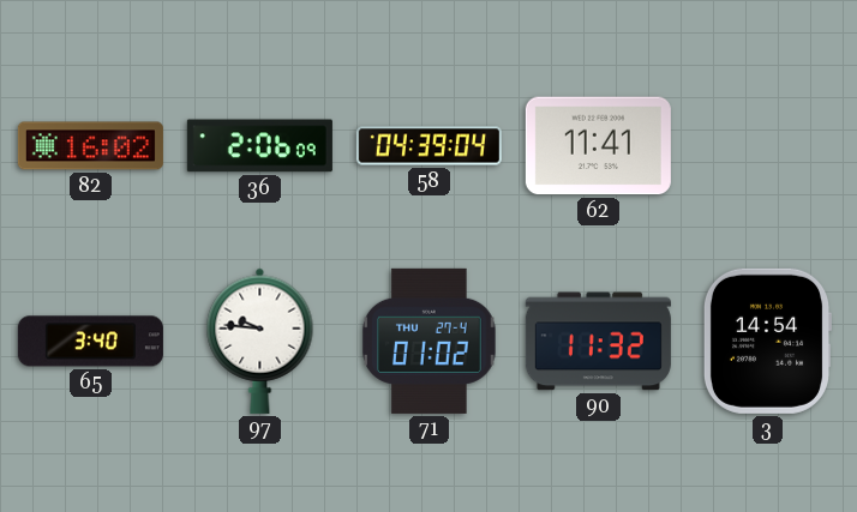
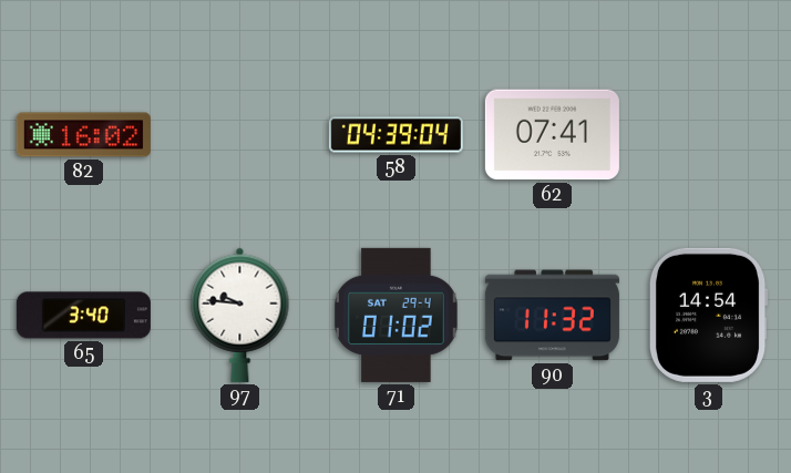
36: 2:06 -> none
62: 11:41 -> 07:41
71 date: THU 27-4 -> SAT 29-4
